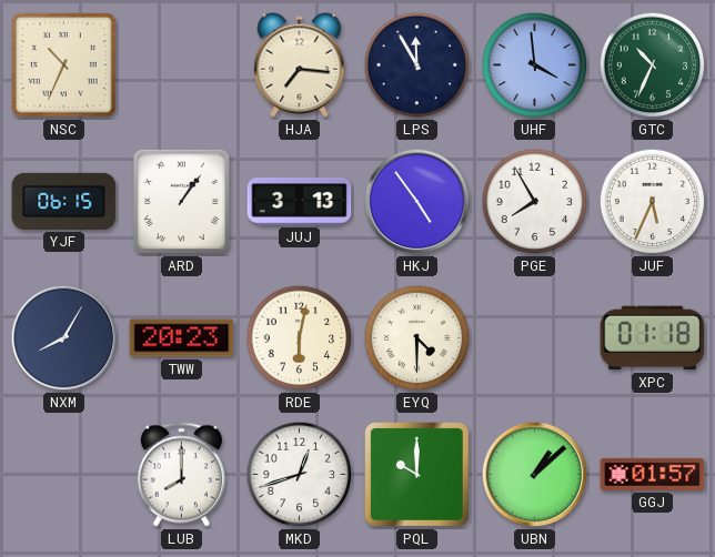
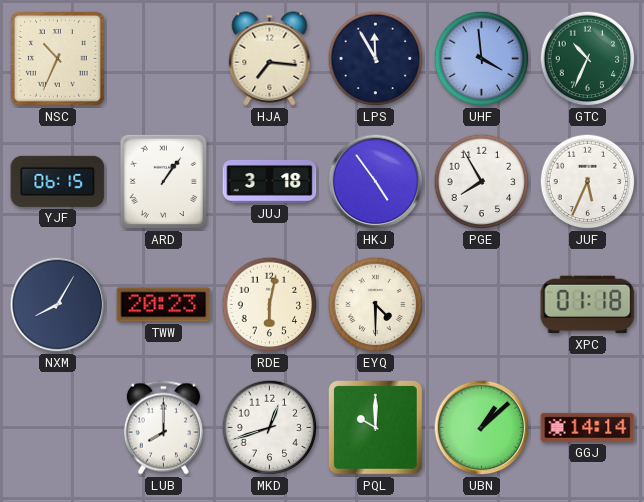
JUJ: 3:13 -> 3:18
GGJ: 01:57 -> 14:14
